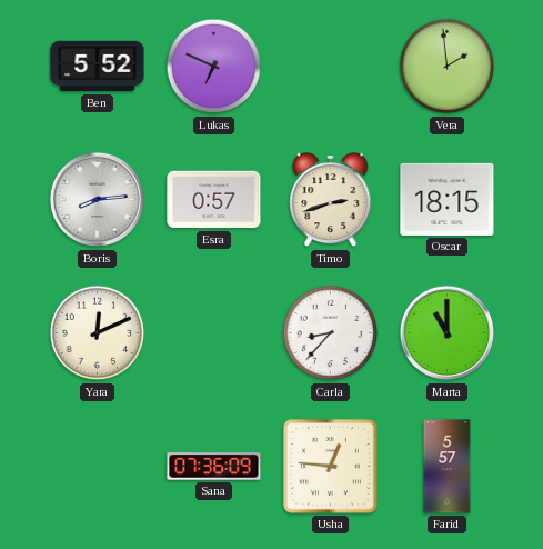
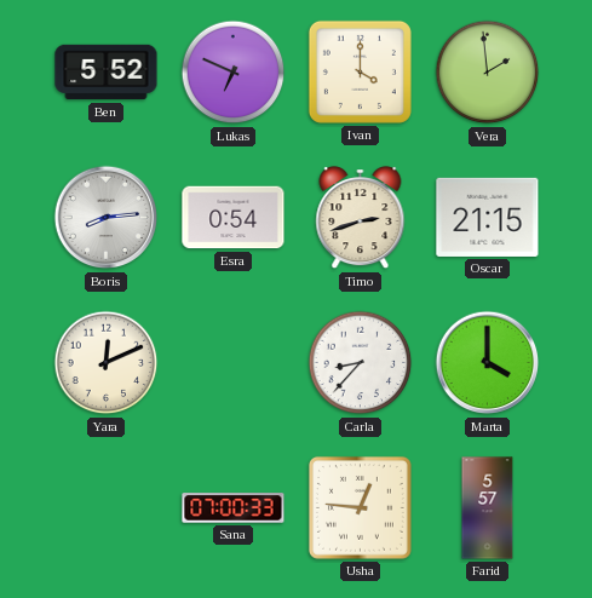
Ivan: none -> 4:00
Esra: 0:57 -> 0:54
Oscar: 18:15 -> 21:15
Marta: 11:00 -> 4:00
Sana: 07:36 -> 07:00
